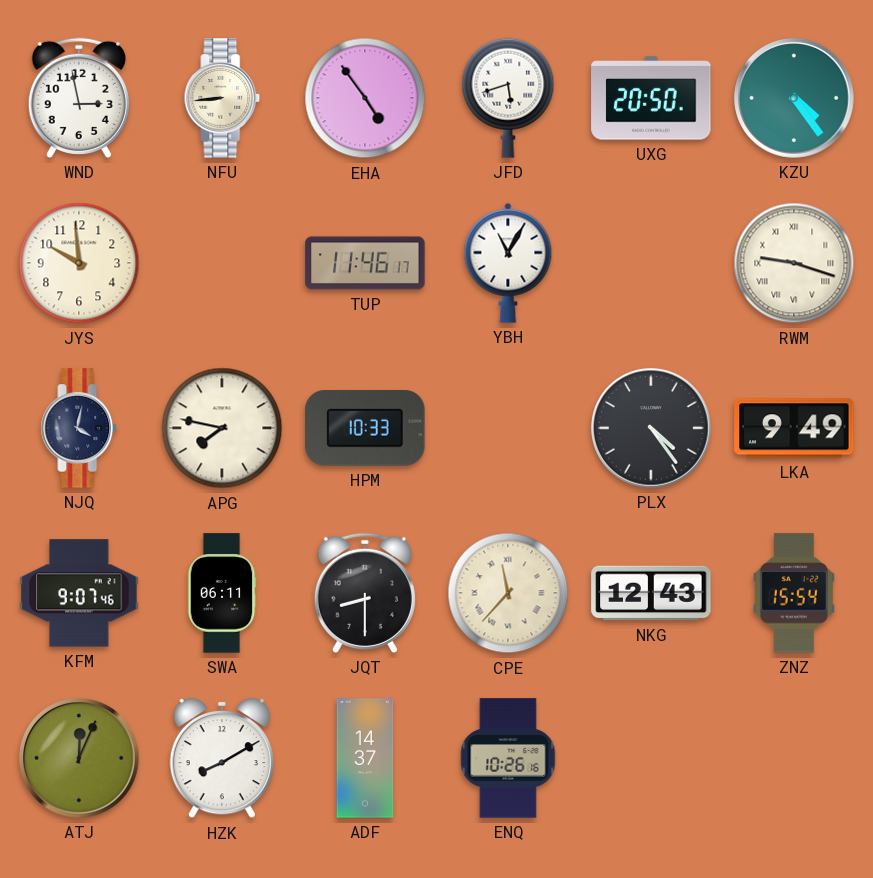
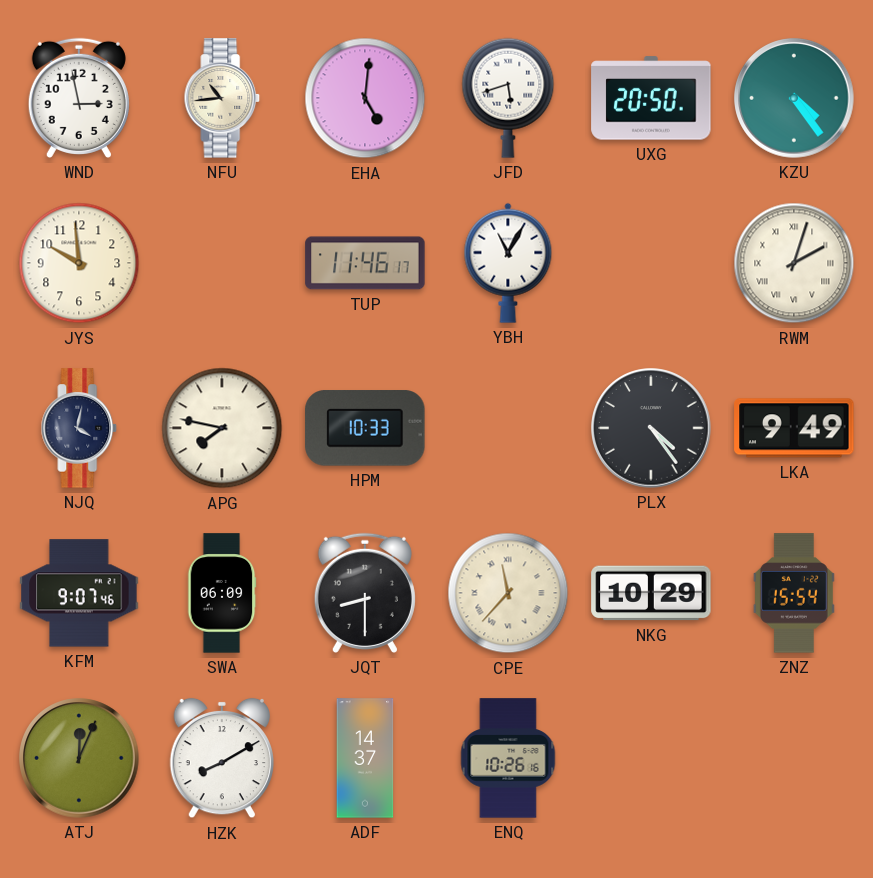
NFU: 8:44 -> 10:44
EHA: 4:54 -> 5:01
RWM: 9:18 -> 2:03
SWA: 06:11 -> 06:09
NKG: 12:43 -> 10:29
